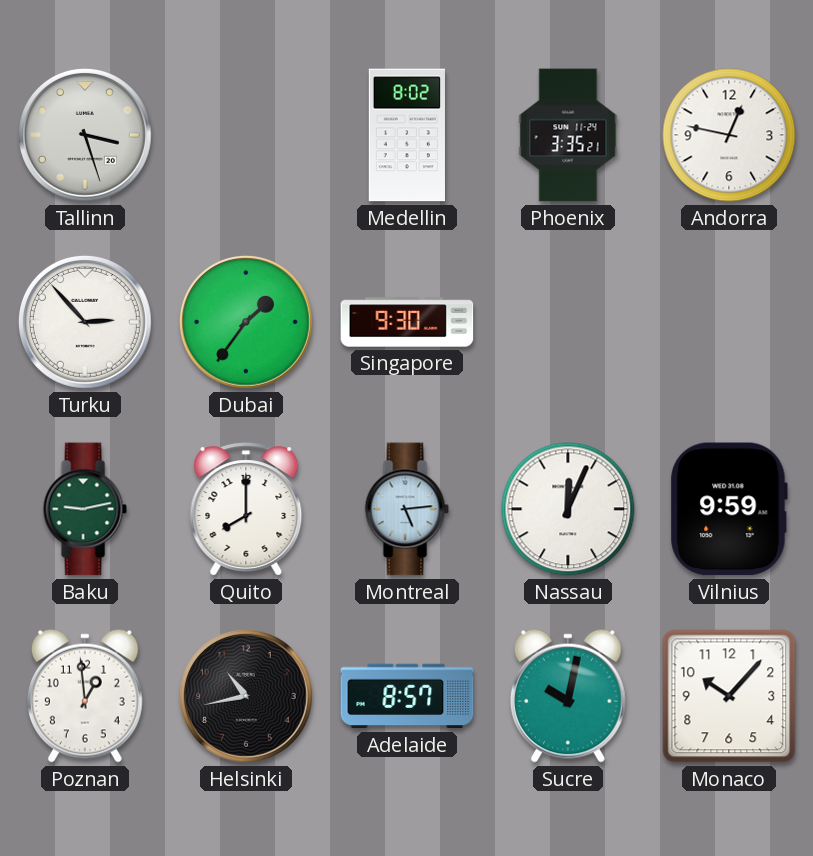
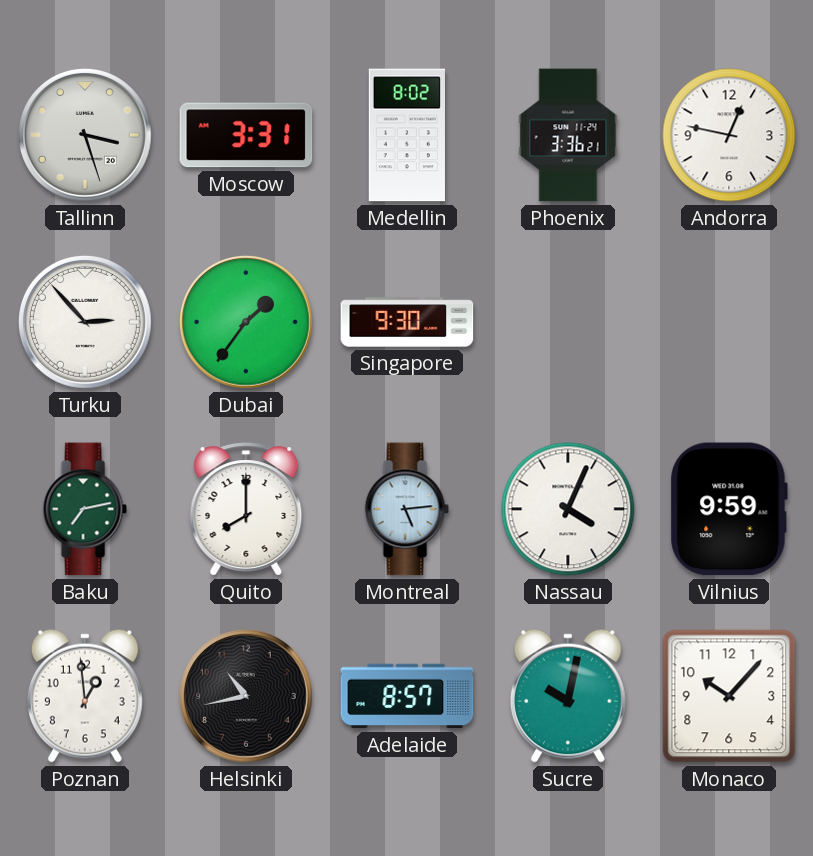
Moscow: none -> 3:31
Phoenix: 3:35 -> 3:36
Baku: 9:13 -> 7:13
Nassau: 12:04 -> 4:04
